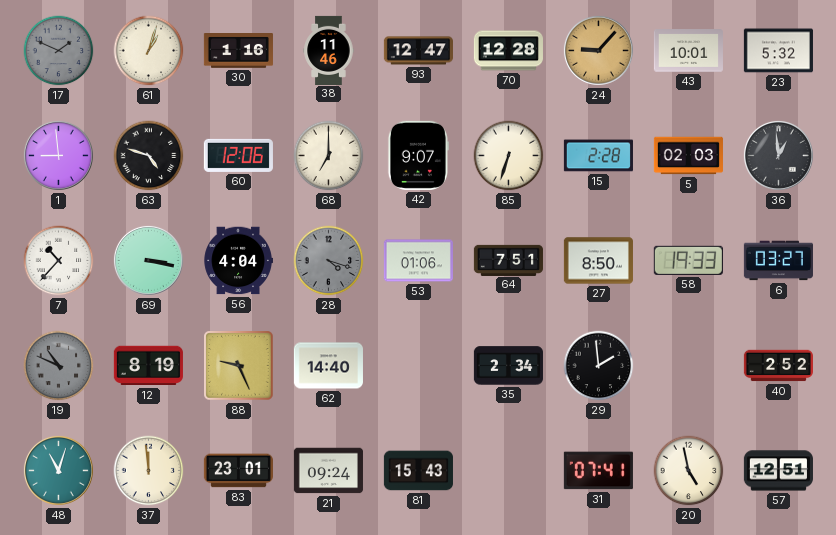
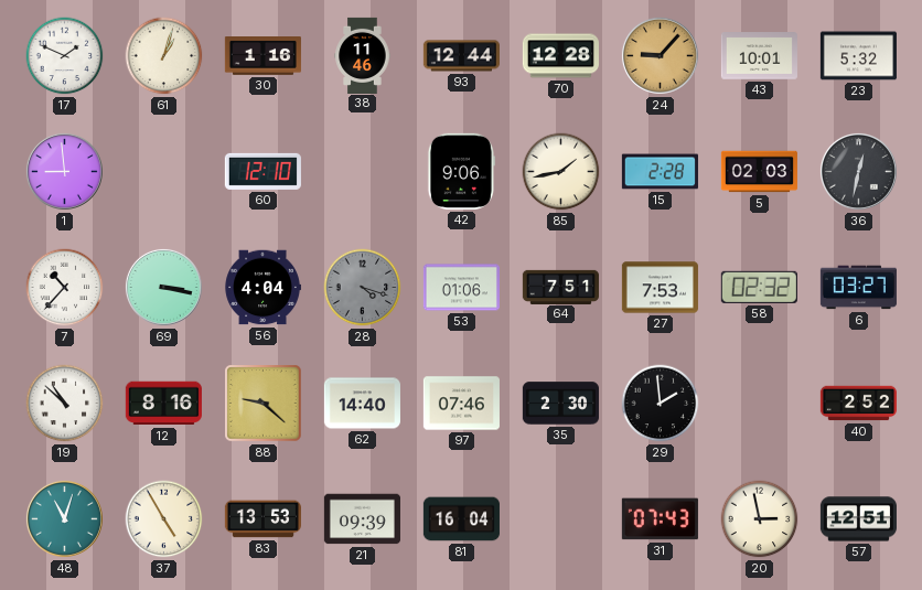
17 dial: grey -> white
93: 12:47 -> 12:44
63: 4:48 -> none
60: 12:06 -> 12:10
68: 7:00 -> none
42: 9:07 -> 9:06
85: 6:33 -> 1:43
36: 12:59 -> 12:32
27: 8:50 -> 7:53
58: 19:33 -> 02:32
19: 10:49 -> 10:52
19 dial: grey -> white
12: 8:19 -> 8:16
88: 9:26 -> 9:22
97: none -> 07:46
35: 2:34 -> 2:30
37: 11:59 -> 4:55
83: 23:01 -> 13:53
21: 09:24 -> 09:39
81: 15:43 -> 16:04
31: 07:41 -> 07:43
20: 4:58 -> 2:58
